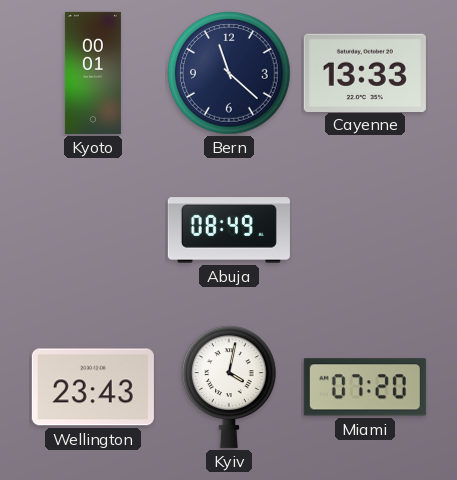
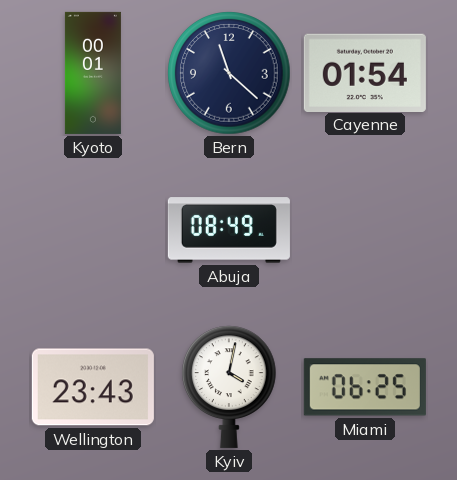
Cayenne: 13:33 -> 01:54
Miami: 07:20 -> 06:25
